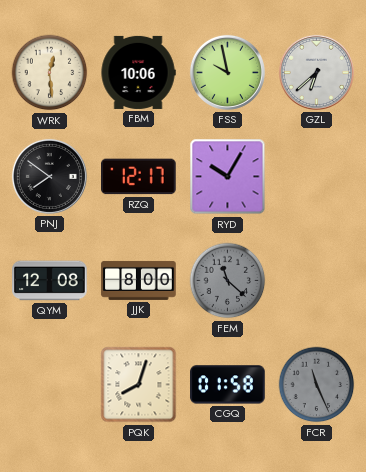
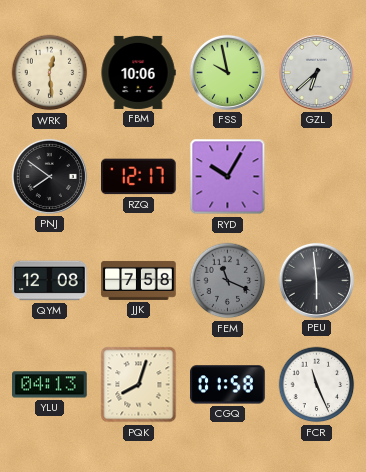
JJK: 8:00 -> 7:58
FEM: 11:22 -> 11:19
PEU: none -> 5:59
YLU: none -> 04:13
FCR dial: grey -> white
